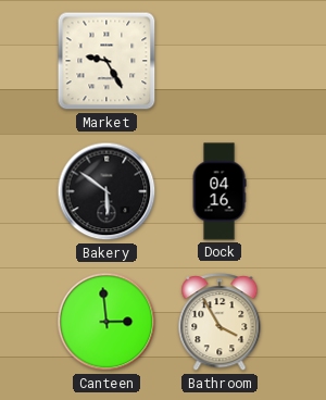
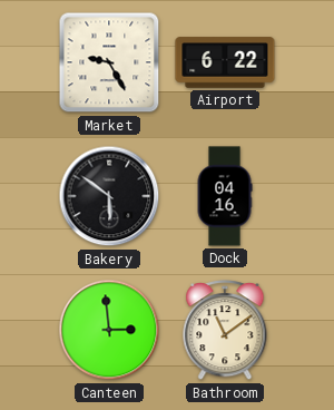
Airport: none -> 6:22
Bathroom: 3:55 -> 11:09
